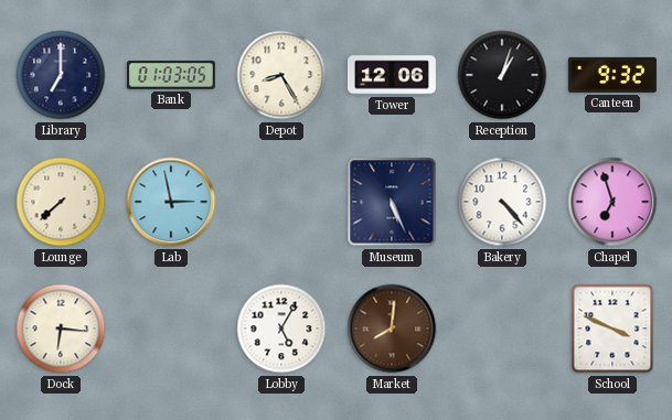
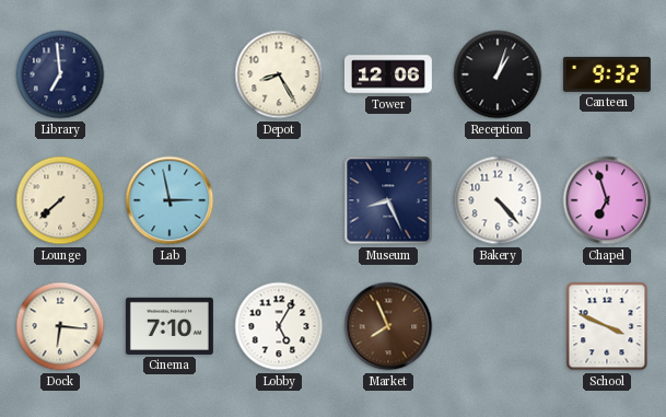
Library: 7:00 -> 6:59
Bank: 01:03 -> none
Museum: 5:26 -> 8:26
Cinema: none -> 7:10
Market: 8:01 -> 7:56
